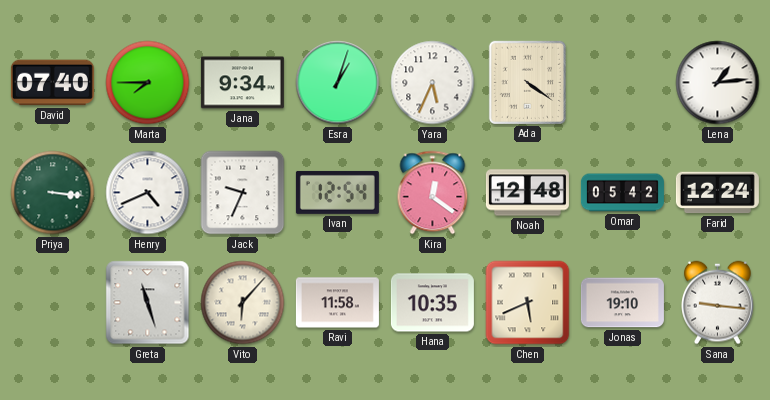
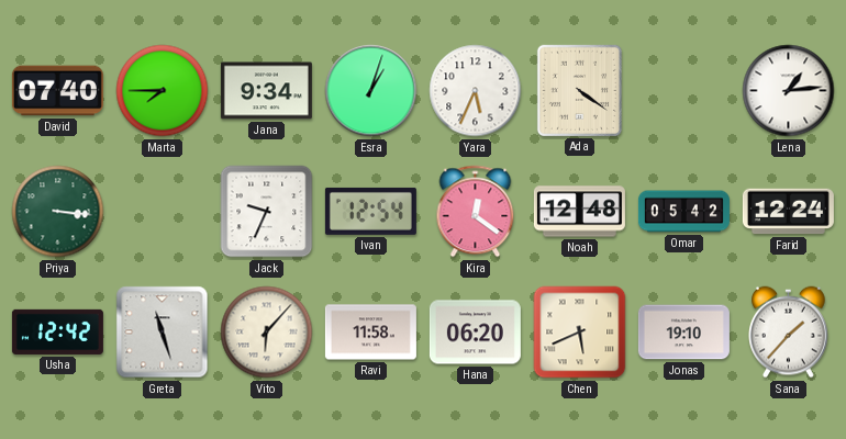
Henry: 4:41 -> none
Usha: none -> 12:42
Hana: 10:35 -> 06:20
Sana: 9:16 -> 1:37
